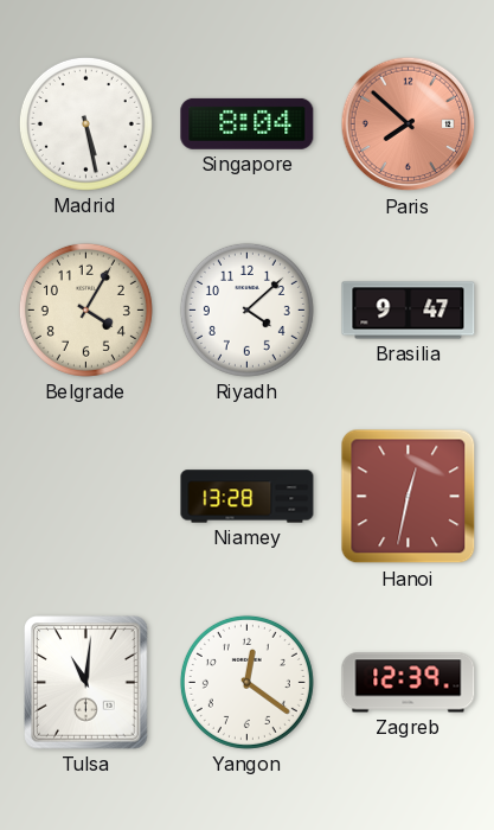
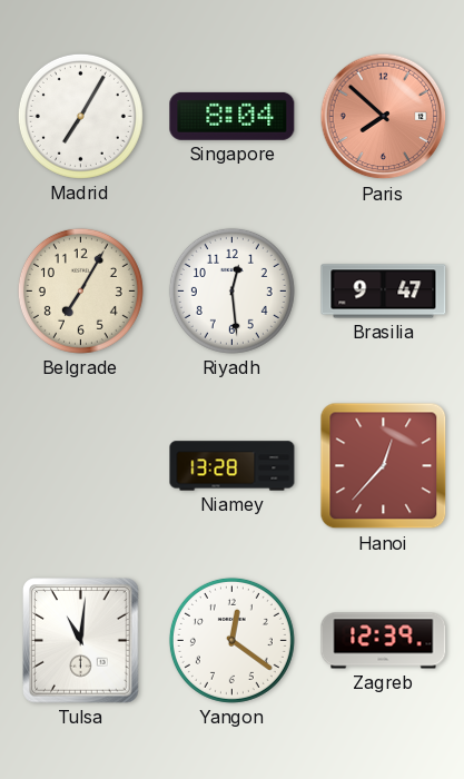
Madrid: 5:28 -> 7:05
Belgrade: 4:05 -> 7:05
Riyadh: 4:08 -> 12:29
Hanoi: 12:32 -> 12:37
